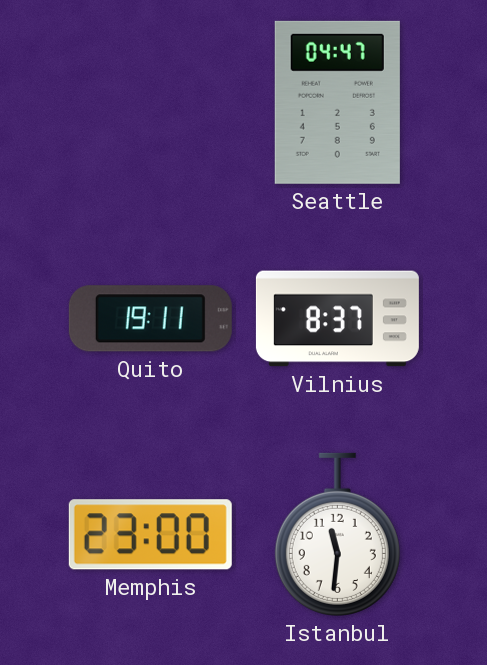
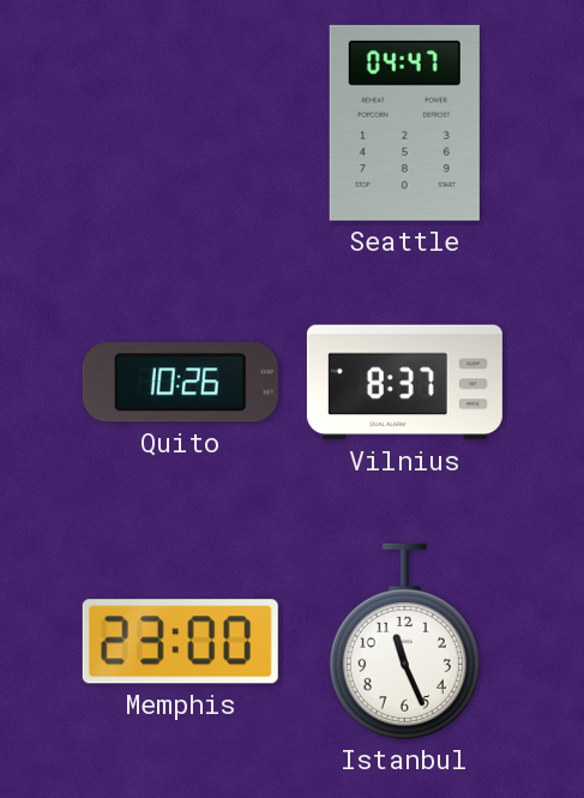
Quito: 19:11 -> 10:26
Istanbul: 11:31 -> 11:26
